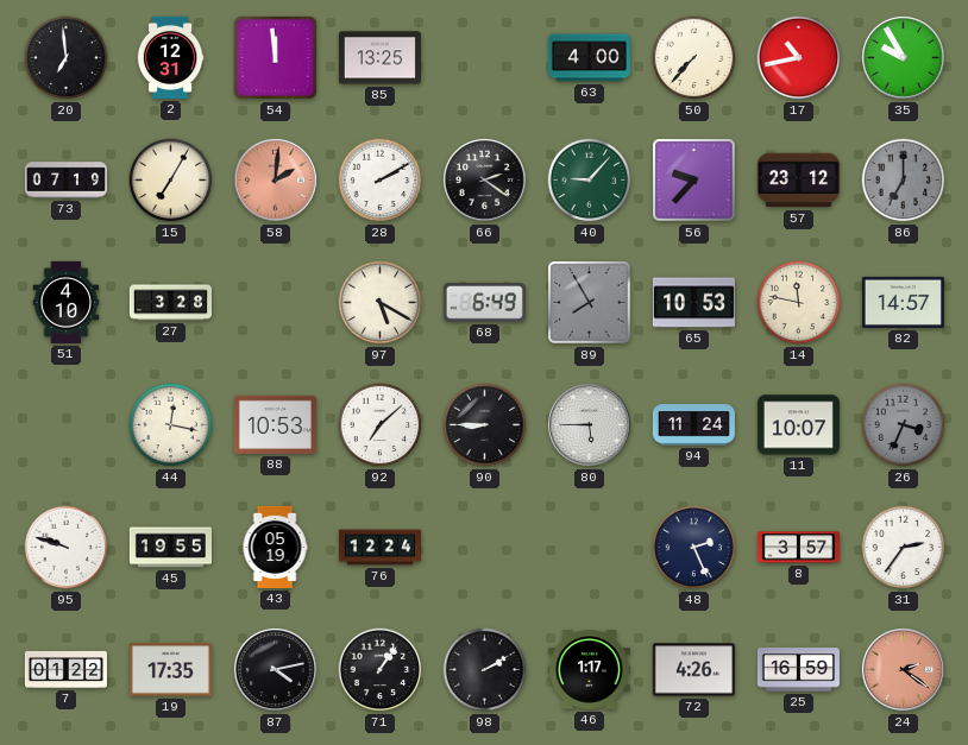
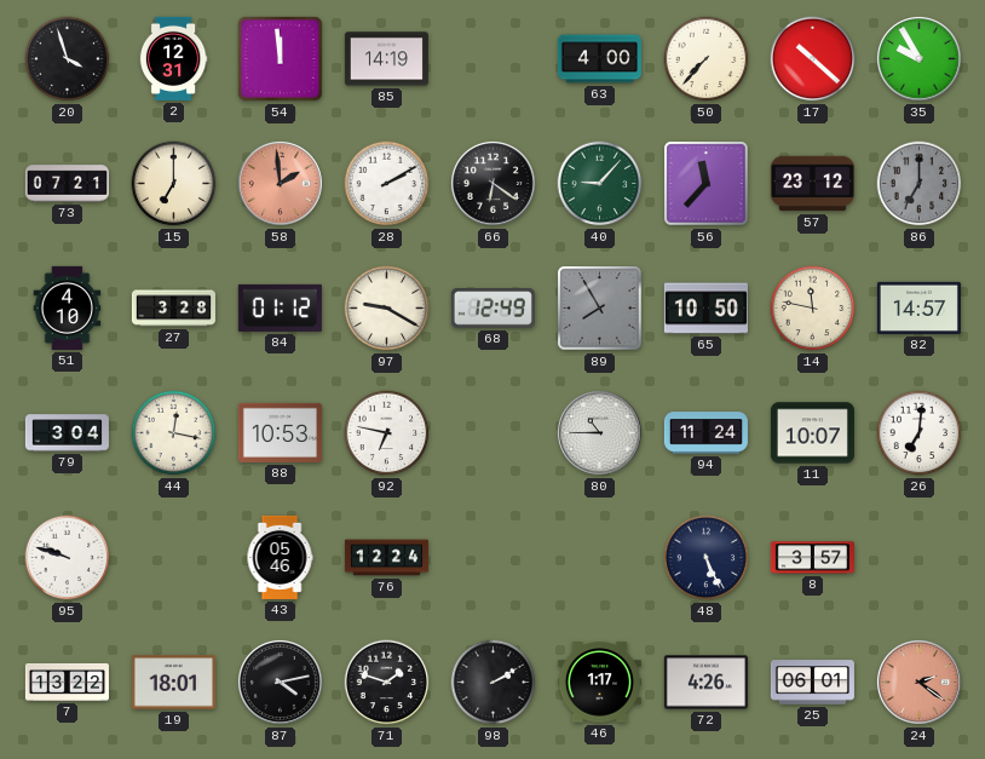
20: 6:59 -> 3:57
85: 13:25 -> 14:19
17: 10:43 -> 10:22
73: 07:19 -> 07:21
15: 7:05 -> 7:00
58: 2:01 -> 1:59
66: 2:21 -> 6:21
56: 9:37 -> 11:37
84: none -> 01:12
97: 5:20 -> 9:20
68: 6:49 -> 12:49
65: 10:53 -> 10:50
79: none -> 3:04
92: 7:08 -> 6:47
90: 8:45 -> none
80: 5:45 -> 10:45
26: 3:34 -> 7:01
26 dial: grey -> white
45: 19:55 -> none
43: 05:19 -> 05:46
48: 2:26 -> 5:26
31: 2:36 -> none
7: 01:22 -> 13:22
19: 17:35 -> 18:01
71: 1:06 -> 1:48
25: 16:59 -> 06:01
